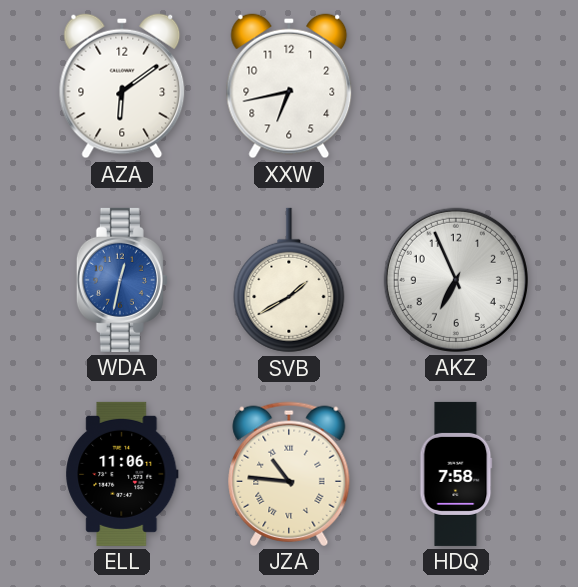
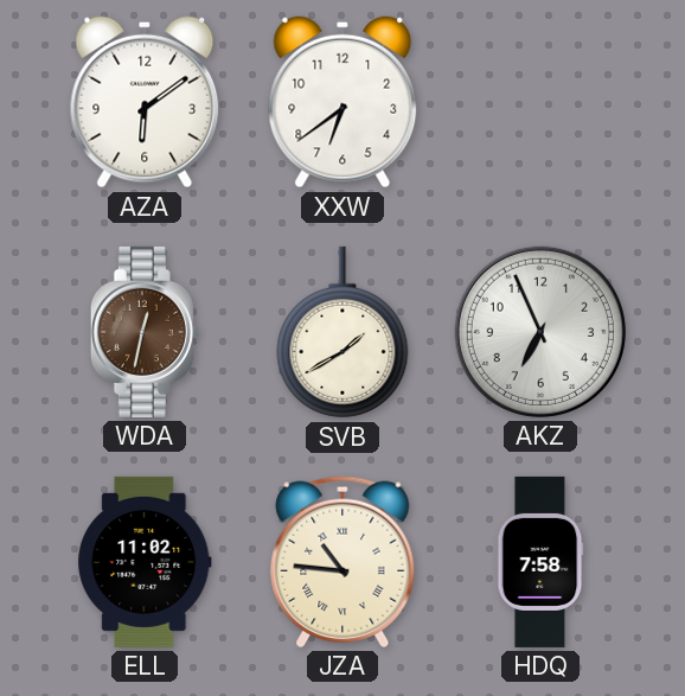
XXW: 6:43 -> 6:39
WDA dial: blue -> brown
ELL: 11:06 -> 11:02
